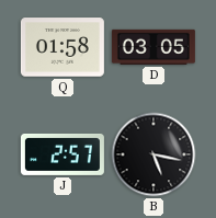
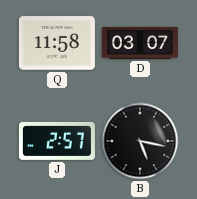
Q: 01:58 -> 11:58
D: 03:05 -> 03:07
